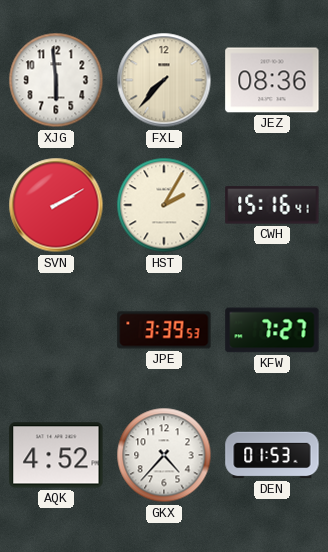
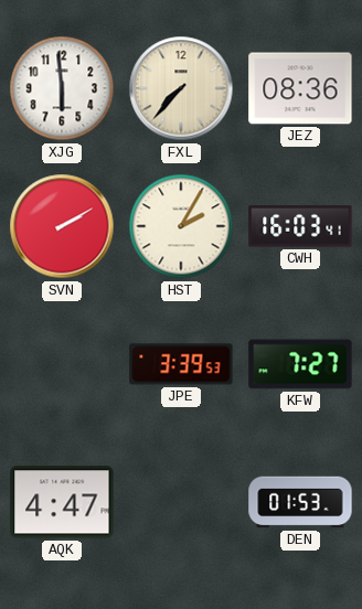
CWH: 15:16 -> 16:03
AQK: 4:52 -> 4:47
GKX: 4:37 -> none
